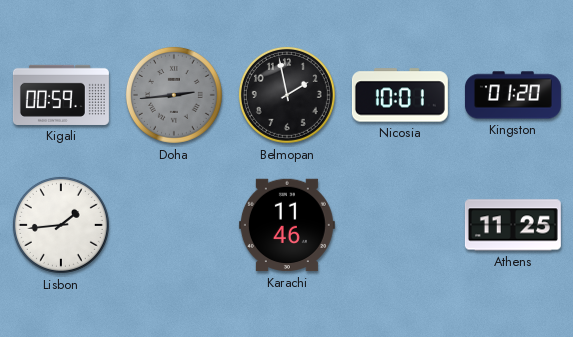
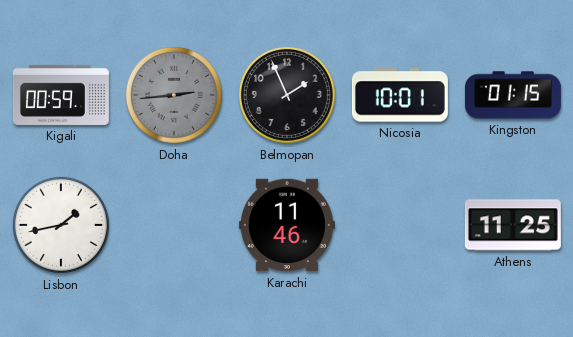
Belmopan: 1:58 -> 1:56
Kingston: 01:20 -> 01:15
Lisbon: 1:44 -> 1:43
